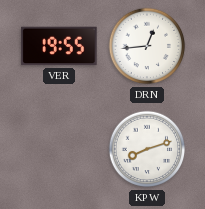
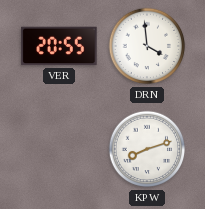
VER: 19:55 -> 20:55
DRN: 12:44 -> 3:59
